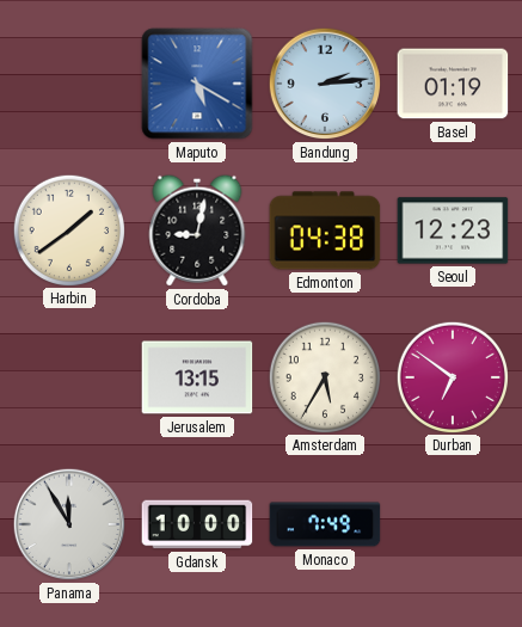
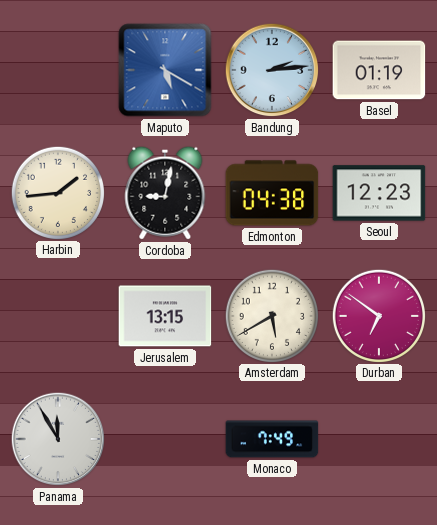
Harbin: 1:39 -> 1:44
Amsterdam: 5:35 -> 5:40
Gdansk: 10:00 -> none
